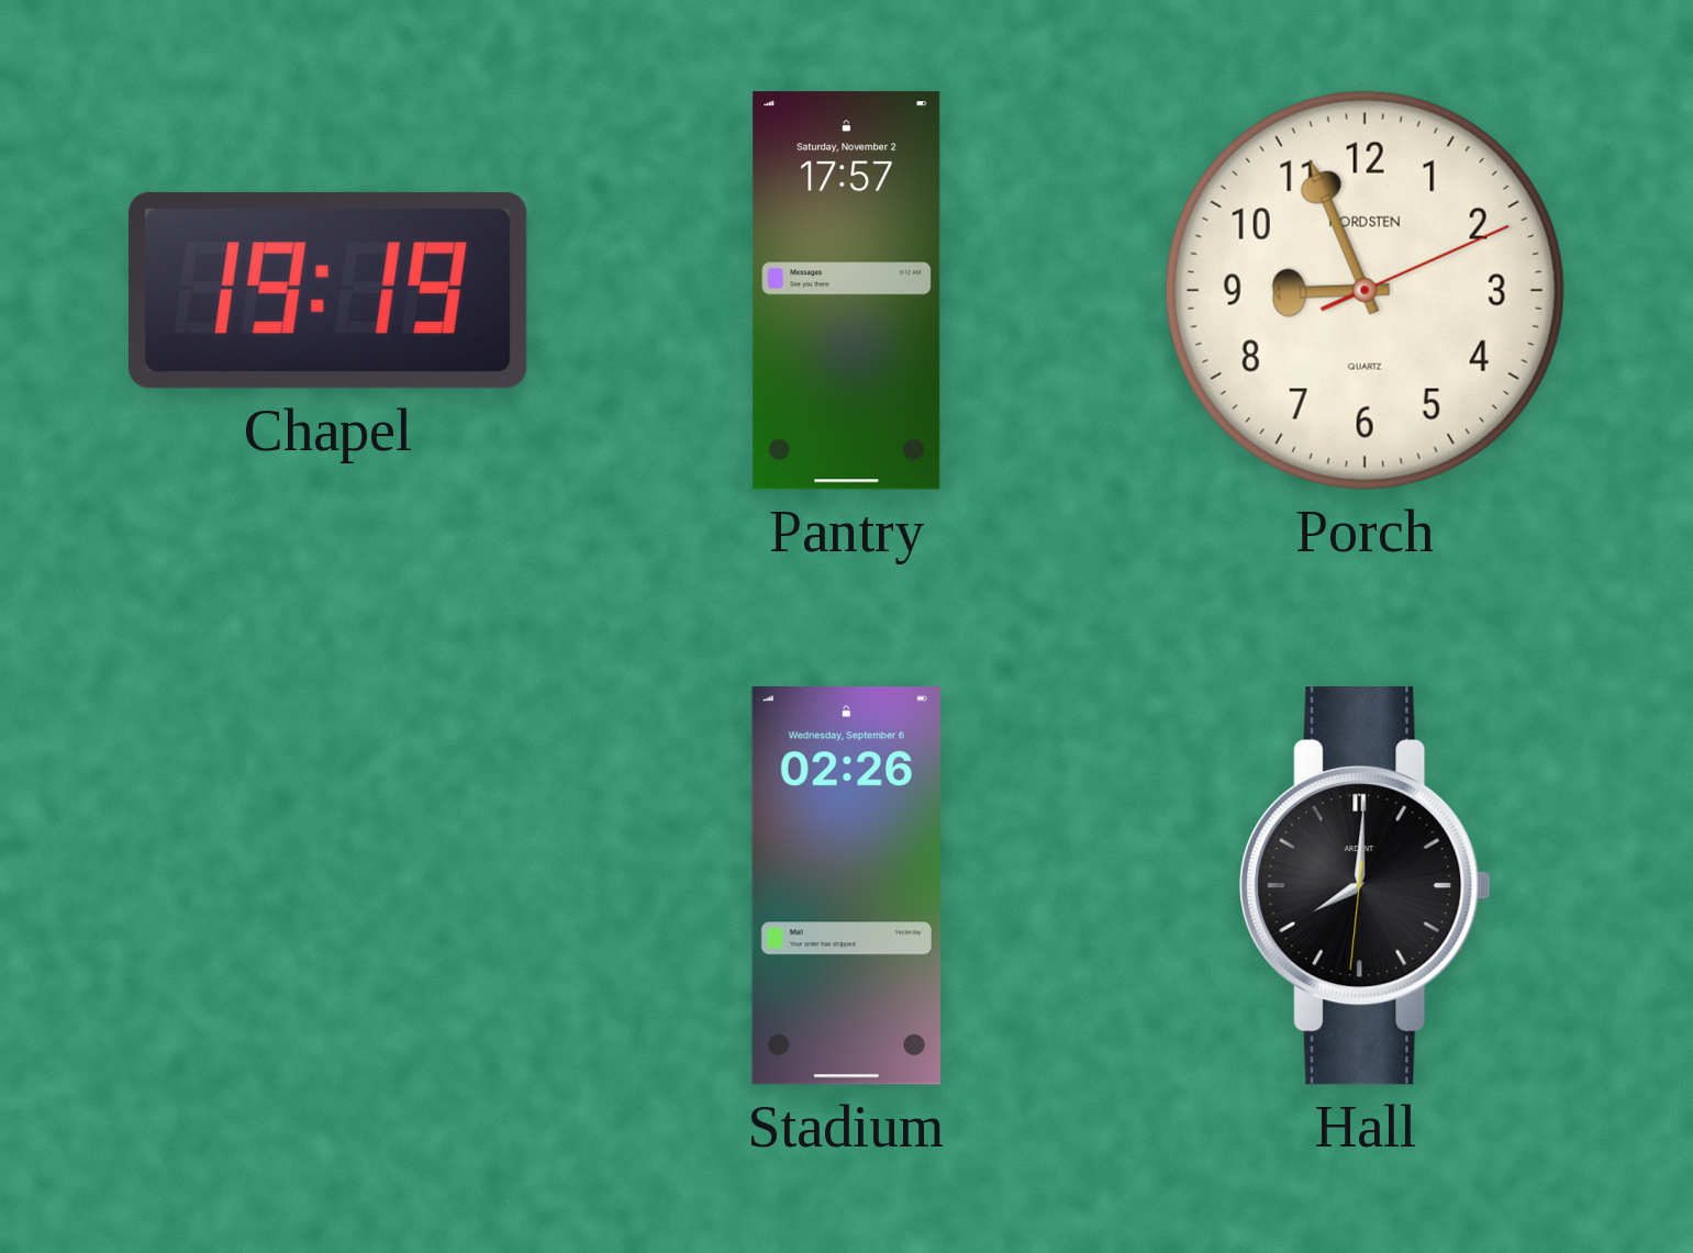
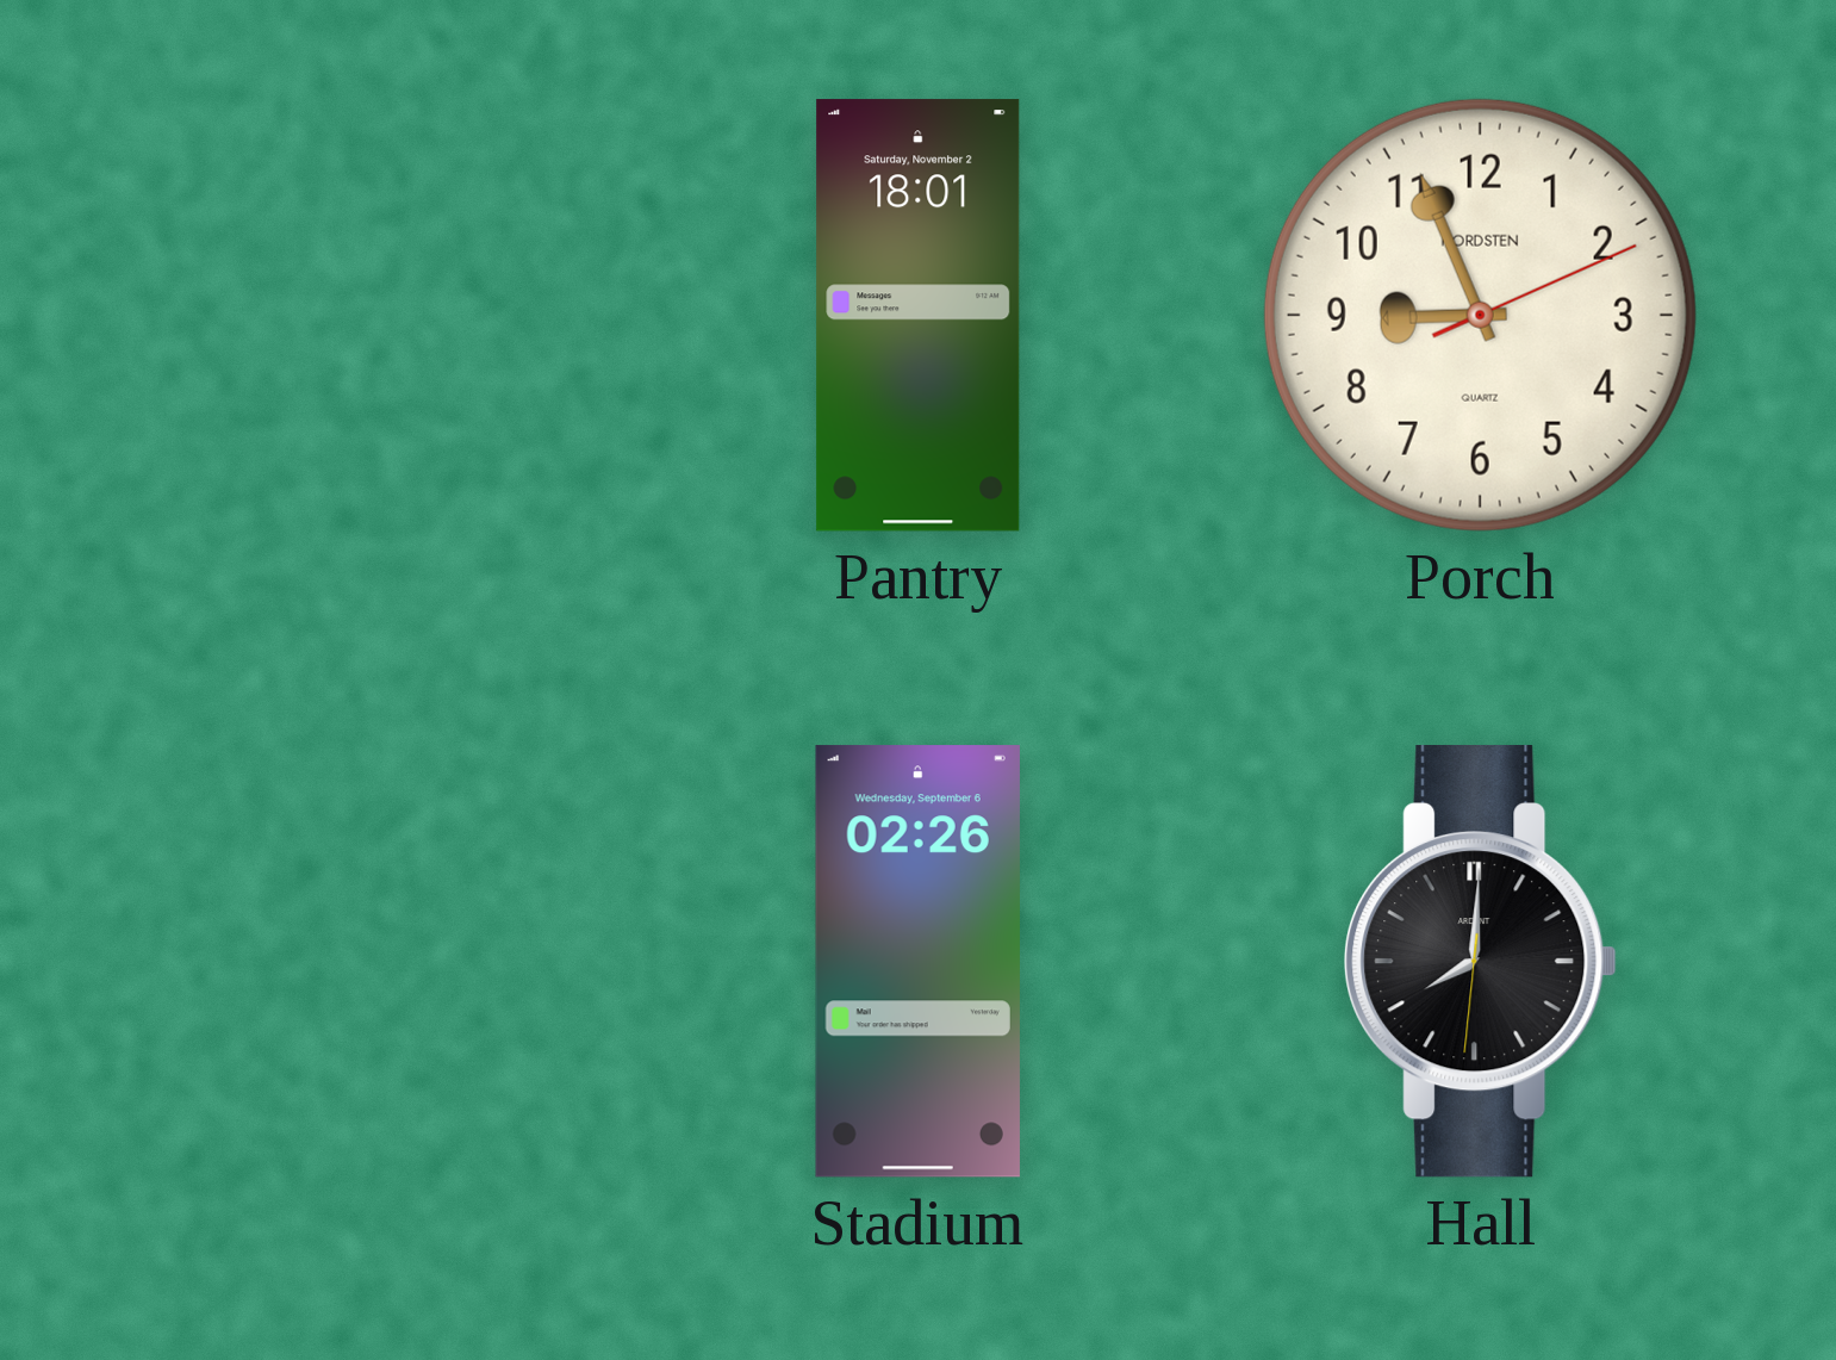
Chapel: 19:19 -> none
Pantry: 17:57 -> 18:01
